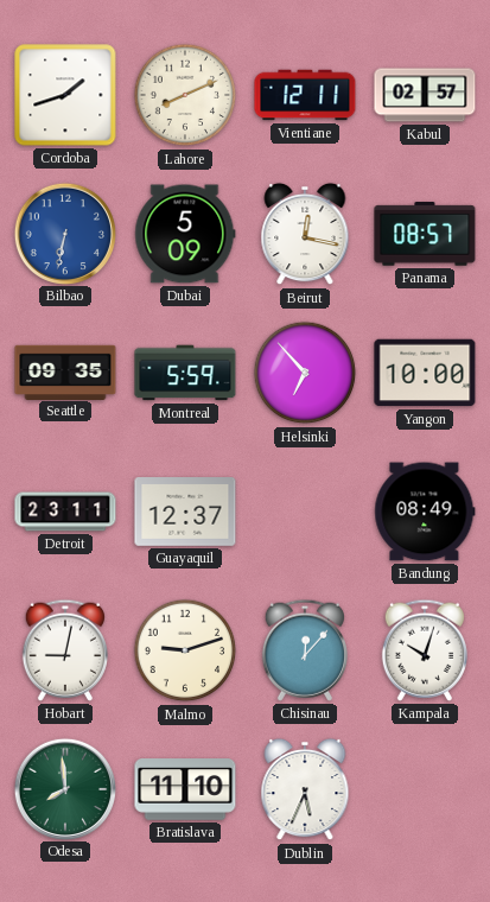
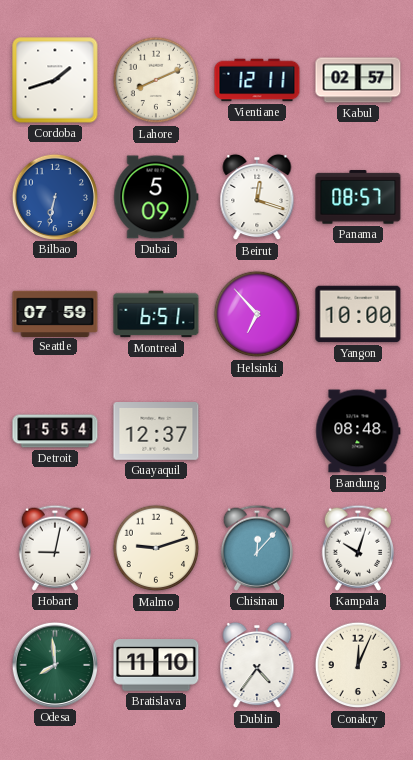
Beirut: 12:17 -> 12:18
Seattle: 09:35 -> 07:59
Montreal: 5:59 -> 6:51
Detroit: 23:11 -> 15:54
Bandung: 08:49 -> 08:48
Dublin: 5:34 -> 4:36
Conakry: none -> 12:04
